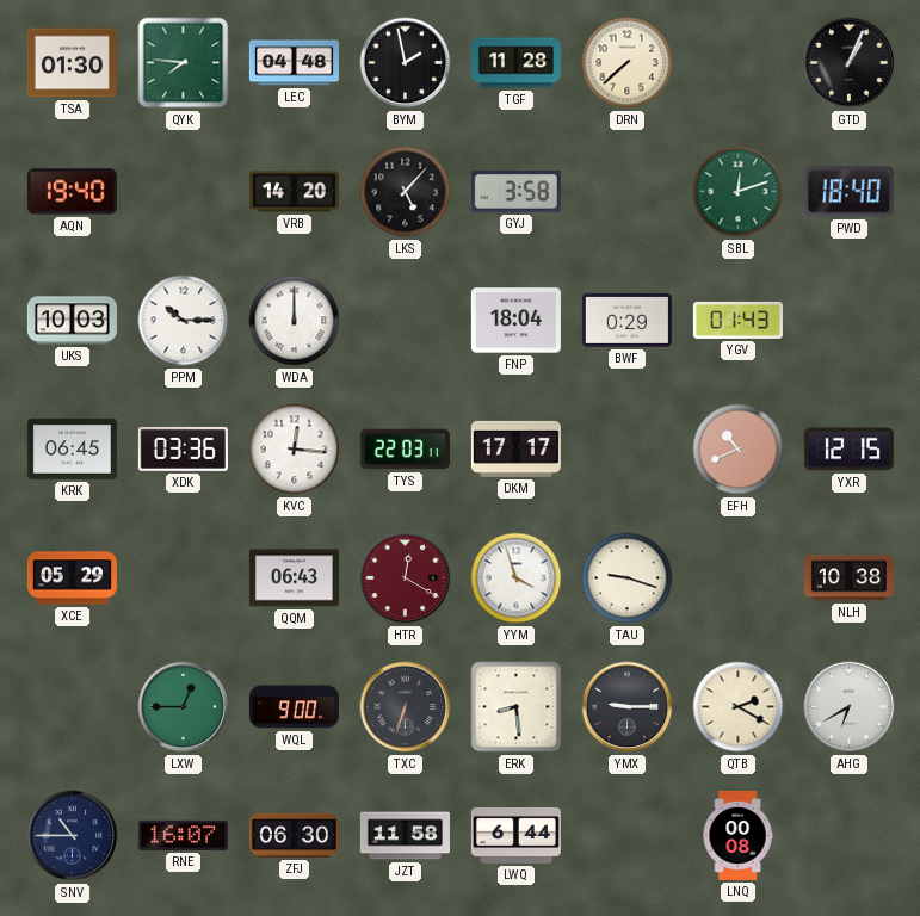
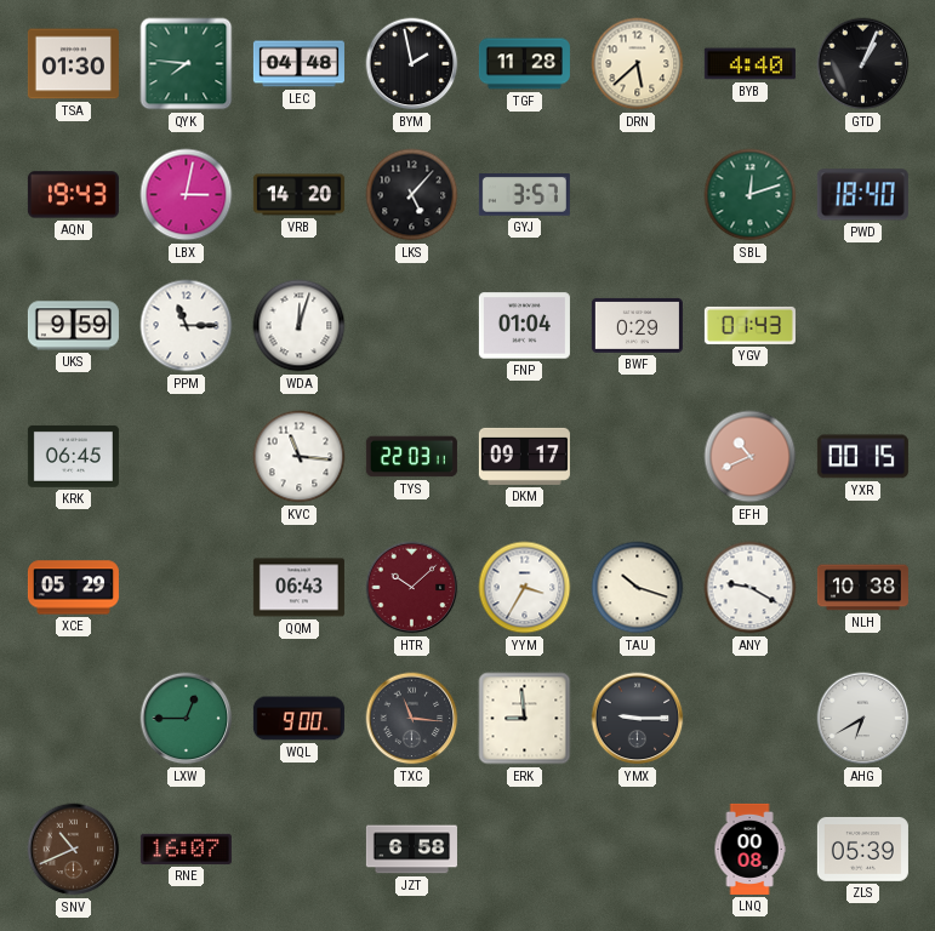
DRN: 7:38 -> 5:38
BYB: none -> 4:40
AQN: 19:40 -> 19:43
LBX: none -> 3:02
GYJ: 3:58 -> 3:57
UKS: 10:03 -> 9:59
PPM: 10:15 -> 11:15
WDA: 12:00 -> 12:03
FNP: 18:04 -> 01:04
XDK: 03:36 -> none
KVC: 12:16 -> 11:16
DKM: 17:17 -> 09:17
YXR: 12:15 -> 00:15
HTR: 12:20 -> 10:08
YYM: 3:57 -> 3:35
TAU: 9:18 -> 10:18
ANY: none -> 9:20
TXC: 6:33 -> 11:16
ERK: 8:29 -> 8:59
QTB: 2:20 -> none
SNV: 10:45 -> 10:41
SNV dial: navy -> brown
ZFJ: 06:30 -> none
JZT: 11:58 -> 6:58
LWQ: 6:44 -> none
ZLS: none -> 05:39
